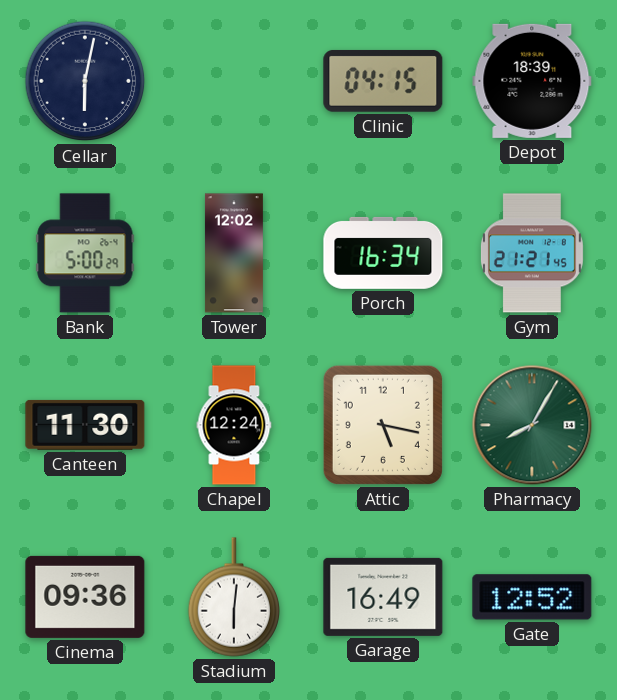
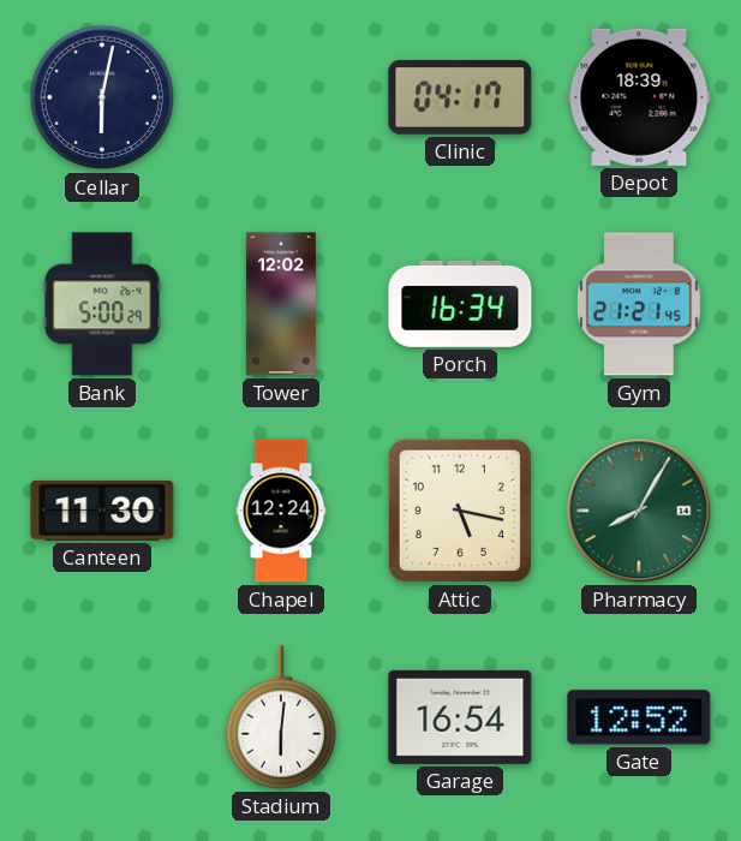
Clinic: 04:15 -> 04:17
Cinema: 09:36 -> none
Garage: 16:49 -> 16:54
